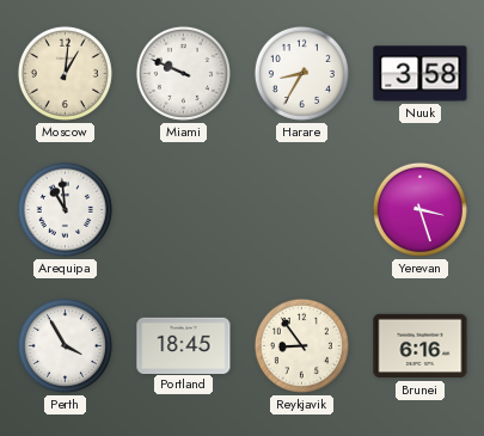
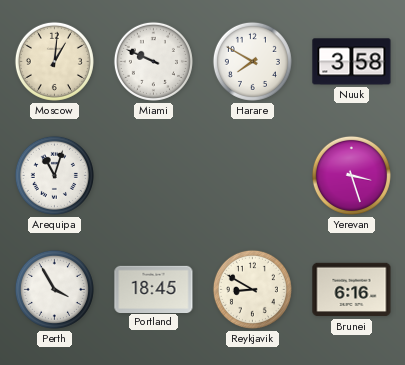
Harare: 8:35 -> 7:50
Arequipa: 10:59 -> 11:03
Reykjavik: 8:54 -> 8:50
